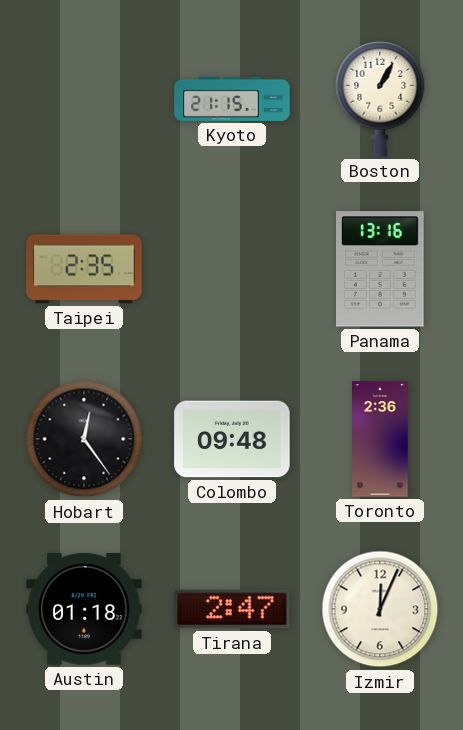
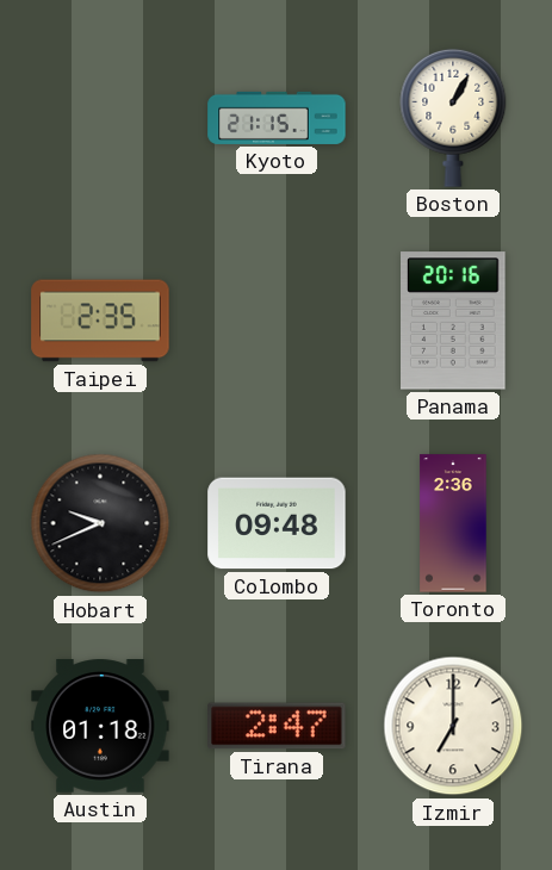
Panama: 13:16 -> 20:16
Hobart: 12:24 -> 9:41
Izmir: 12:04 -> 7:00
